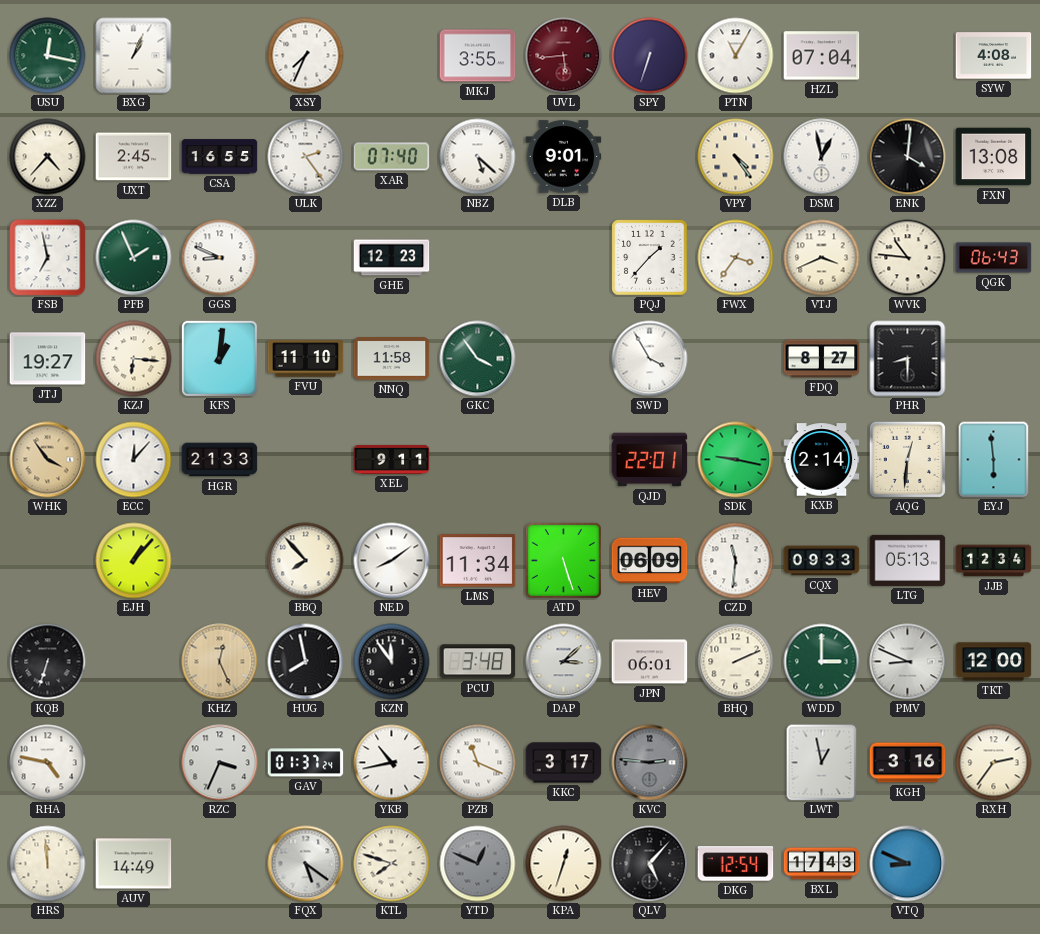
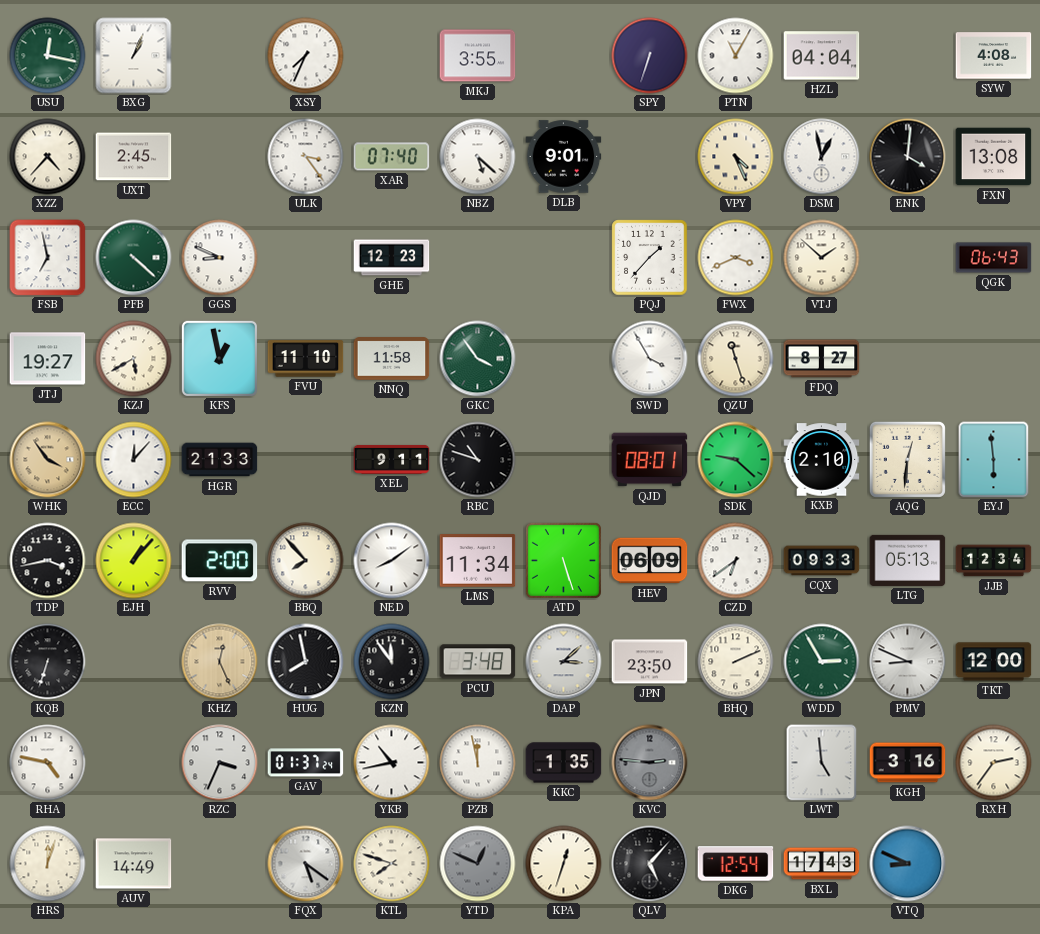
UVL: 5:44 -> none
HZL: 07:04 -> 04:04
CSA: 16:55 -> none
ULK: 2:24 -> 3:24
VPY: 4:24 -> 4:26
PFB: 1:56 -> 4:22
FWX: 3:36 -> 3:41
VTJ: 3:41 -> 1:52
WVK: 10:46 -> none
KZJ: 6:16 -> 5:40
KFS: 1:01 -> 12:58
QZU: none -> 11:27
PHR: 8:30 -> none
RBC: none -> 10:48
QJD: 22:01 -> 08:01
SDK: 9:17 -> 9:22
KXB: 2:14 -> 2:10
TDP: none -> 3:43
RVV: none -> 2:00
CZD: 11:31 -> 6:39
JPN: 06:01 -> 23:50
WDD: 3:00 -> 2:55
PZB: 11:19 -> 11:58
KKC: 3:17 -> 1:35
LWT: 12:58 -> 4:59
HRS: 11:59 -> 12:03
